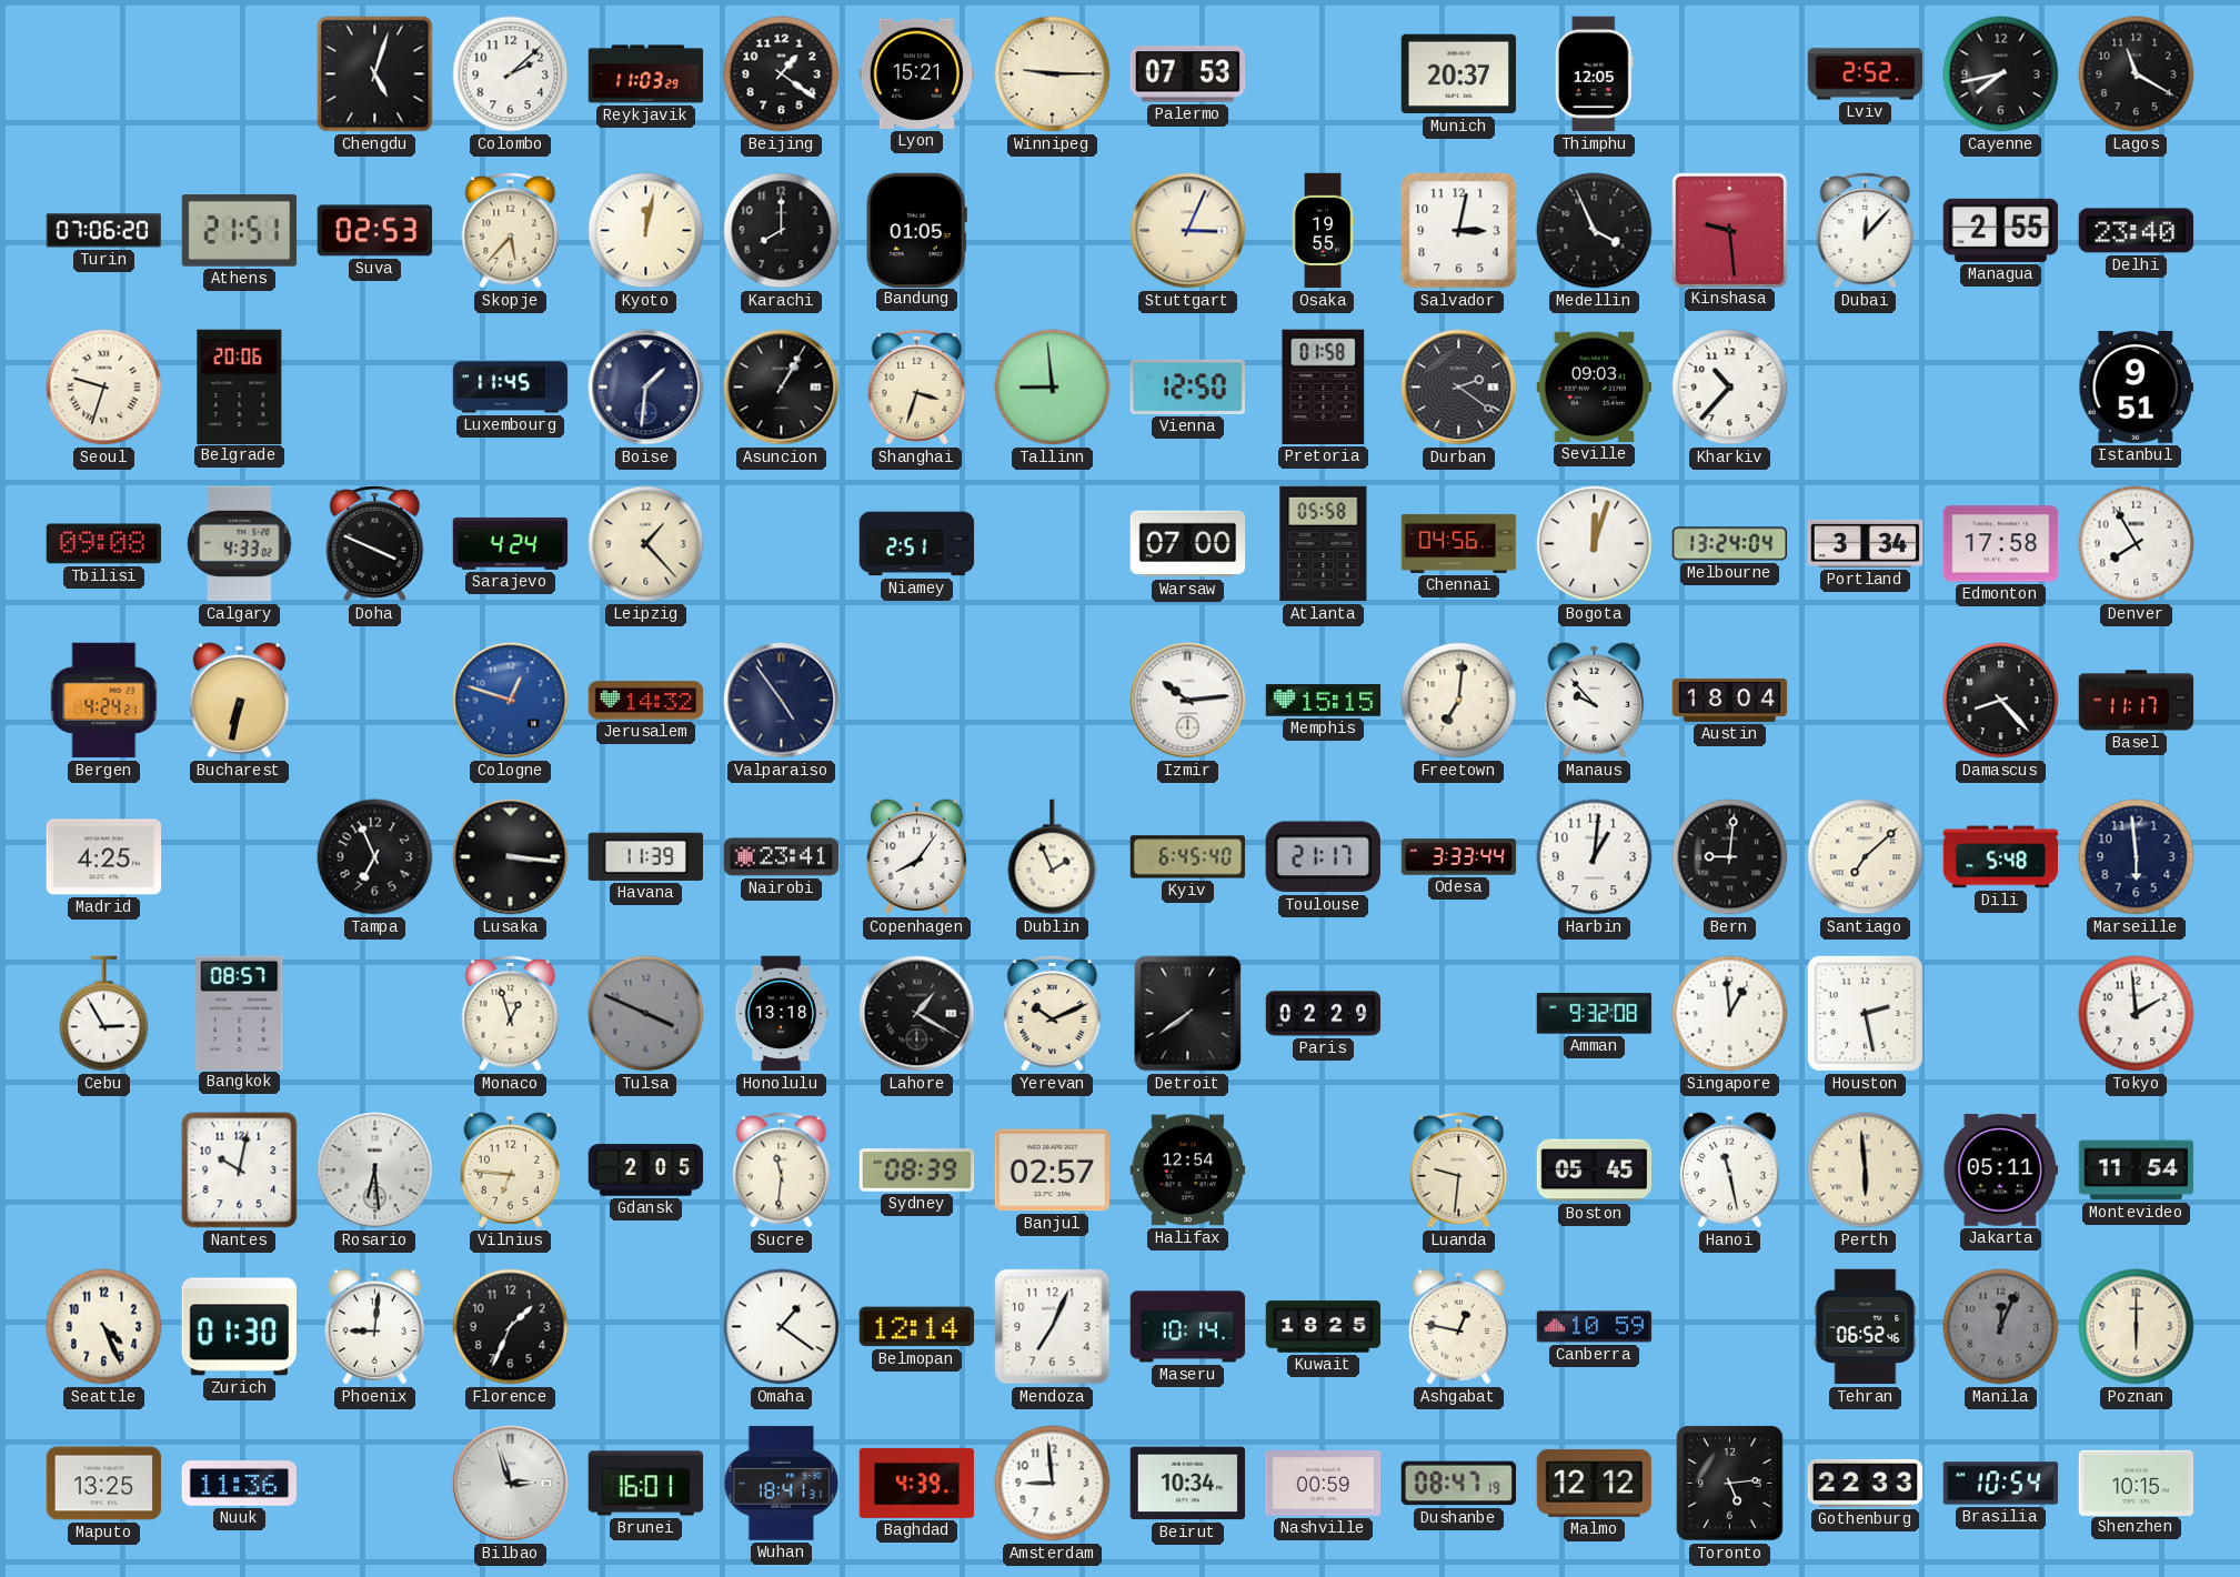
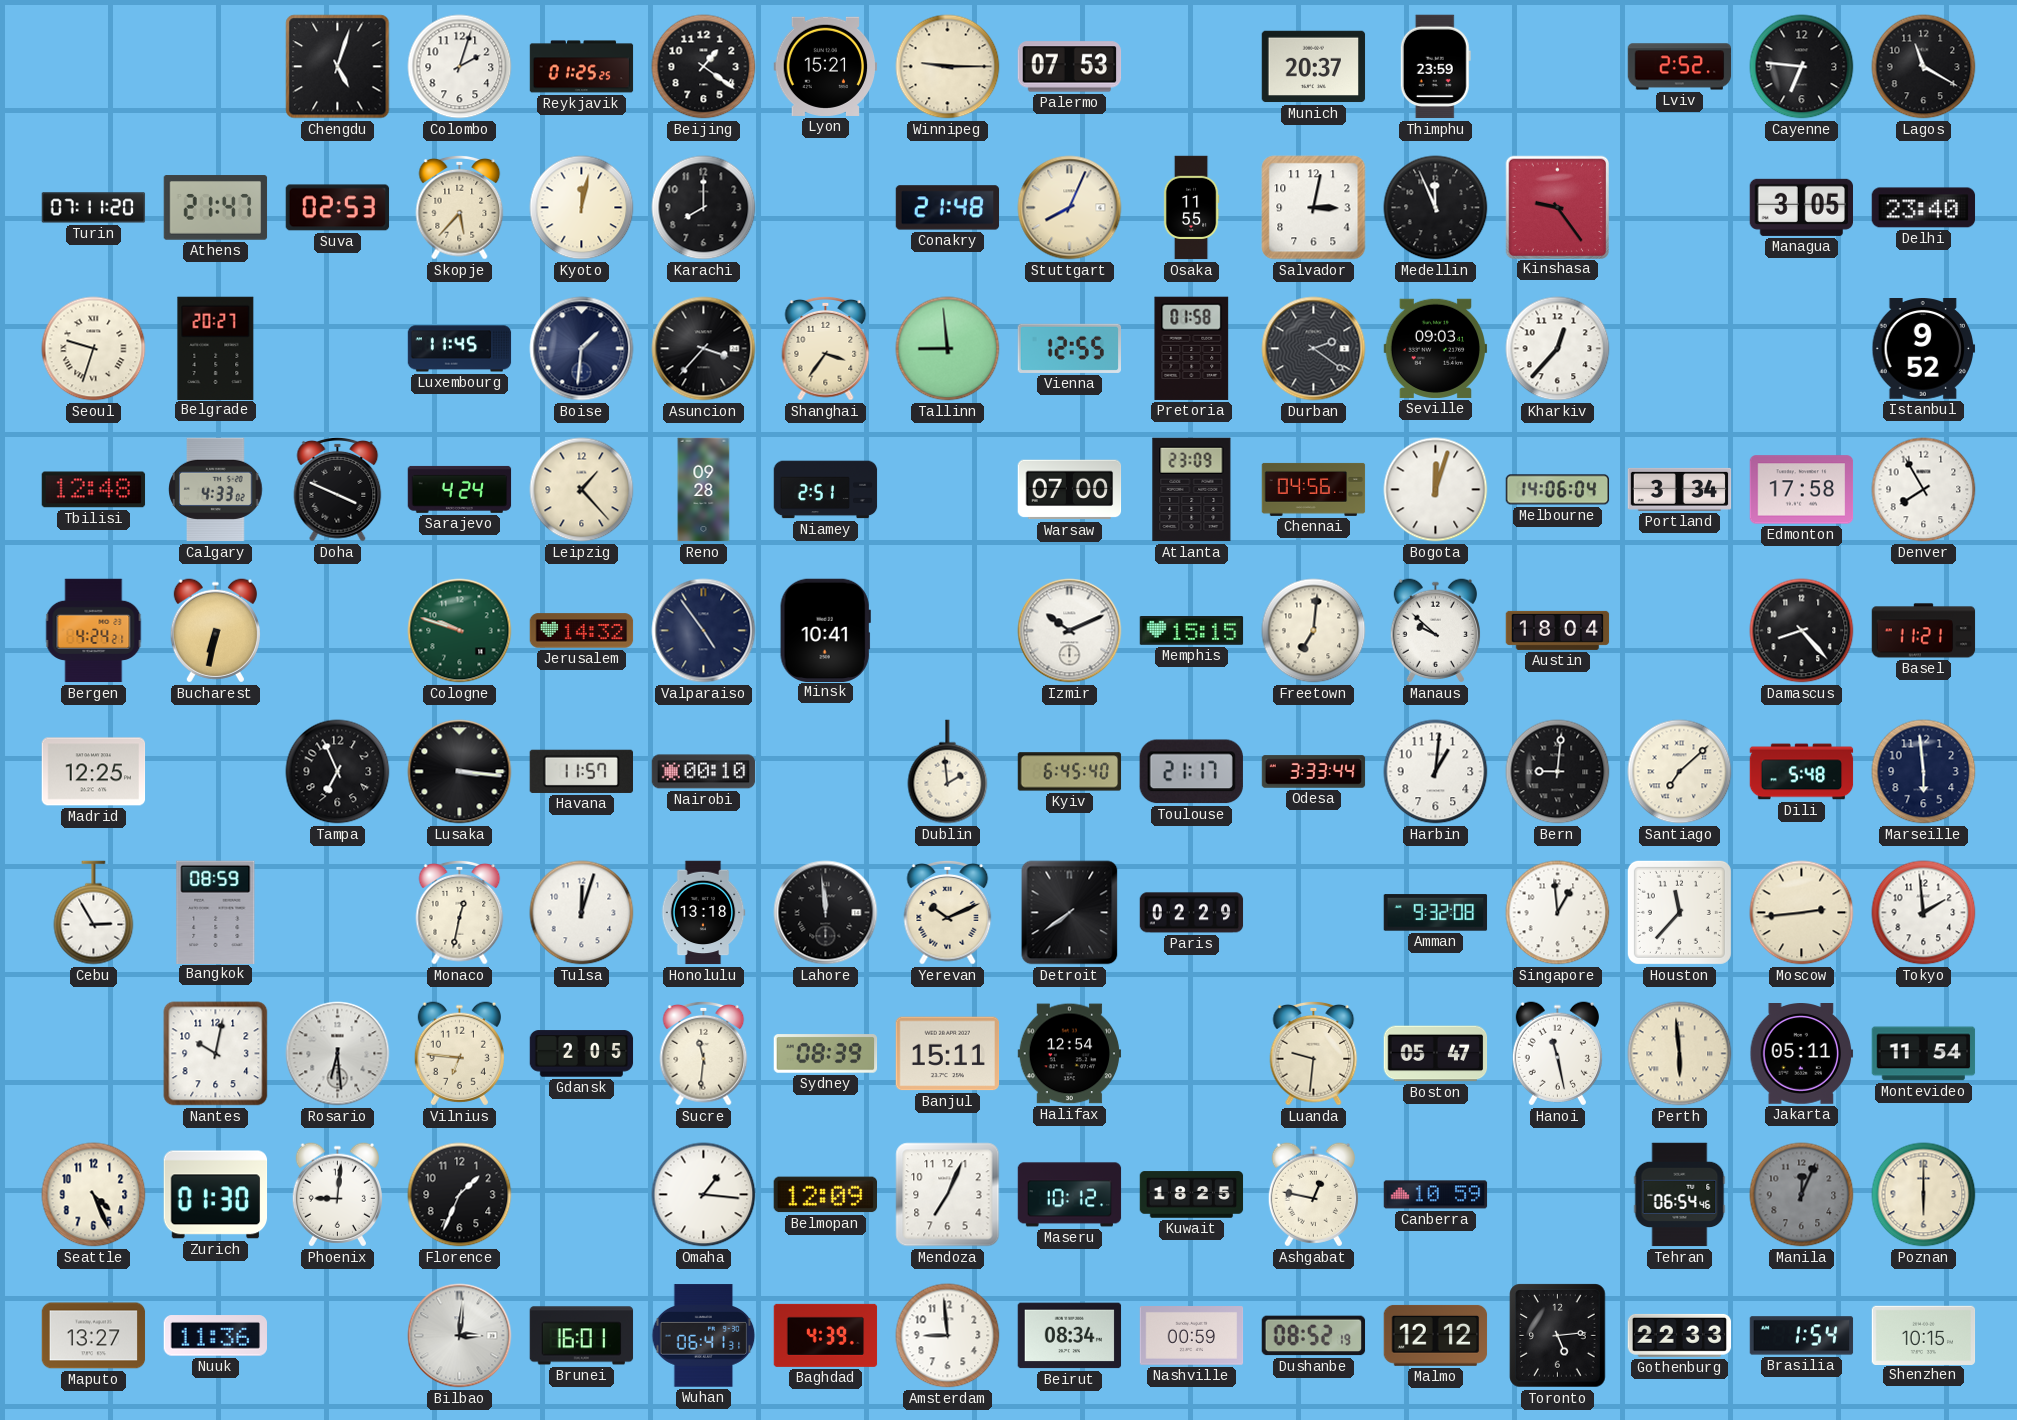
Colombo: 2:08 -> 2:03
Reykjavik: 11:03 -> 01:25
Thimphu: 12:05 -> 23:59
Cayenne: 7:43 -> 6:46
Turin: 07:06 -> 07:11
Athens: 21:51 -> 21:47
Bandung: 01:05 -> none
Conakry: none -> 21:48
Stuttgart: 3:04 -> 8:04
Osaka: 19:55 -> 11:55
Medellin: 3:56 -> 11:56
Kinshasa: 9:29 -> 9:24
Dubai: 12:07 -> none
Managua: 2:55 -> 3:05
Belgrade: 20:06 -> 20:27
Asuncion: 1:05 -> 3:37
Shanghai: 3:33 -> 3:36
Vienna: 12:50 -> 12:55
Kharkiv: 10:37 -> 12:37
Istanbul: 9:51 -> 9:52
Tbilisi: 09:08 -> 12:48
Reno: none -> 09:28
Atlanta: 05:58 -> 23:09
Melbourne: 13:24 -> 14:06
Cologne: 12:48 -> 9:48
Cologne dial: blue -> green
Minsk: none -> 10:41
Izmir: 10:14 -> 10:11
Manaus: 9:53 -> 9:52
Basel: 11:17 -> 11:21
Madrid: 4:25 -> 12:25
Havana: 11:39 -> 11:57
Nairobi: 23:41 -> 00:10
Copenhagen: 8:06 -> none
Dublin: 1:56 -> 1:59
Bangkok: 08:57 -> 08:59
Monaco: 12:57 -> 12:32
Tulsa: 3:49 -> 12:03
Tulsa dial: grey -> white
Lahore: 1:20 -> 11:59
Houston: 2:28 -> 11:37
Moscow: none -> 2:44
Banjul: 02:57 -> 15:11
Boston: 05:45 -> 05:47
Omaha: 1:21 -> 1:16
Belmopan: 12:14 -> 12:09
Maseru: 10:14 -> 10:12
Tehran: 06:52 -> 06:54
Maputo: 13:25 -> 13:27
Bilbao: 2:57 -> 3:01
Wuhan: 18:41 -> 06:41
Beirut: 10:34 -> 08:34
Dushanbe: 08:47 -> 08:52
Brasilia: 10:54 -> 1:54
